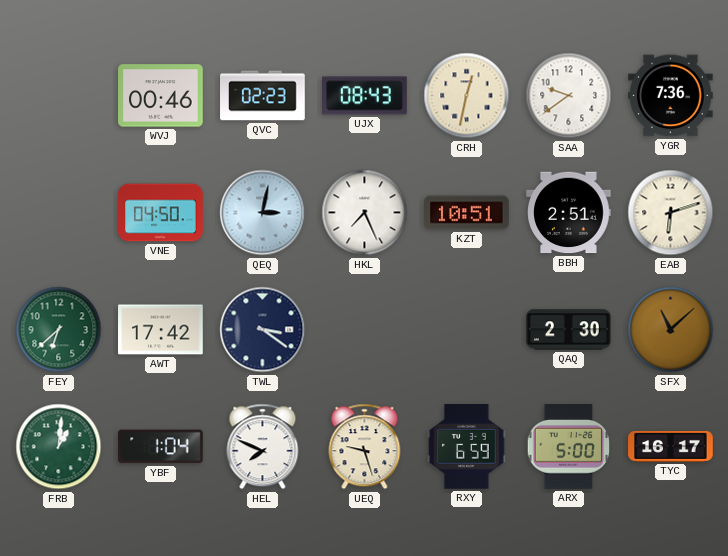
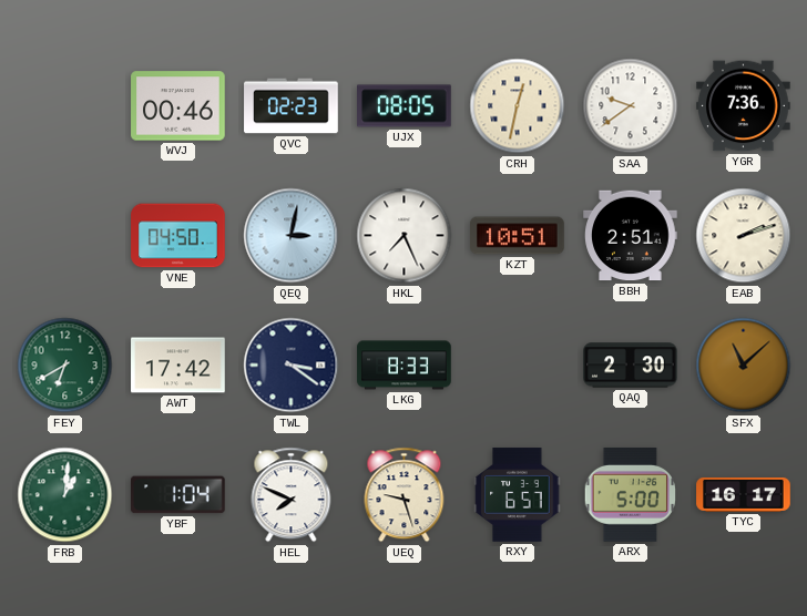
UJX: 08:43 -> 08:05
EAB: 6:12 -> 2:12
FEY: 6:38 -> 6:40
LKG: none -> 8:33
RXY: 6:59 -> 6:57
